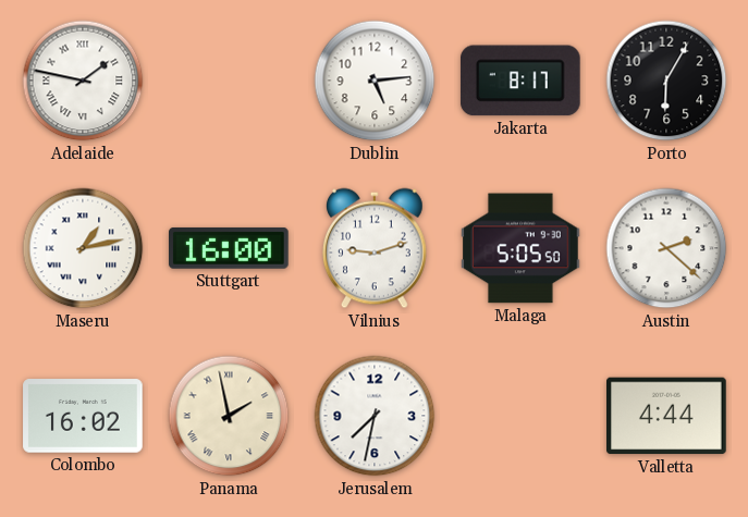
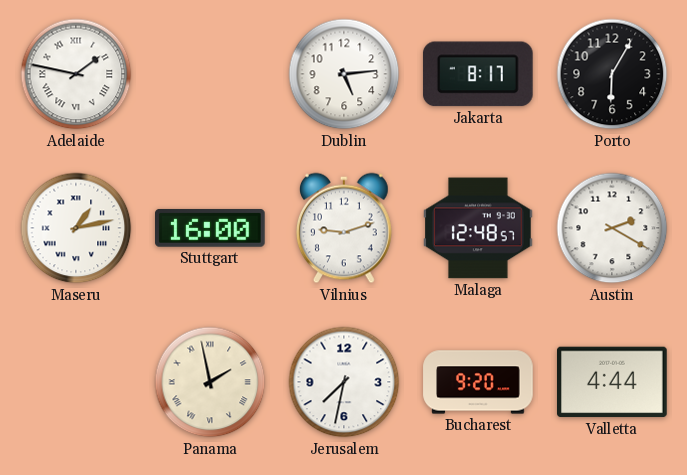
Malaga: 5:05 -> 12:48
Austin: 2:22 -> 2:20
Colombo: 16:02 -> none
Bucharest: none -> 9:20
